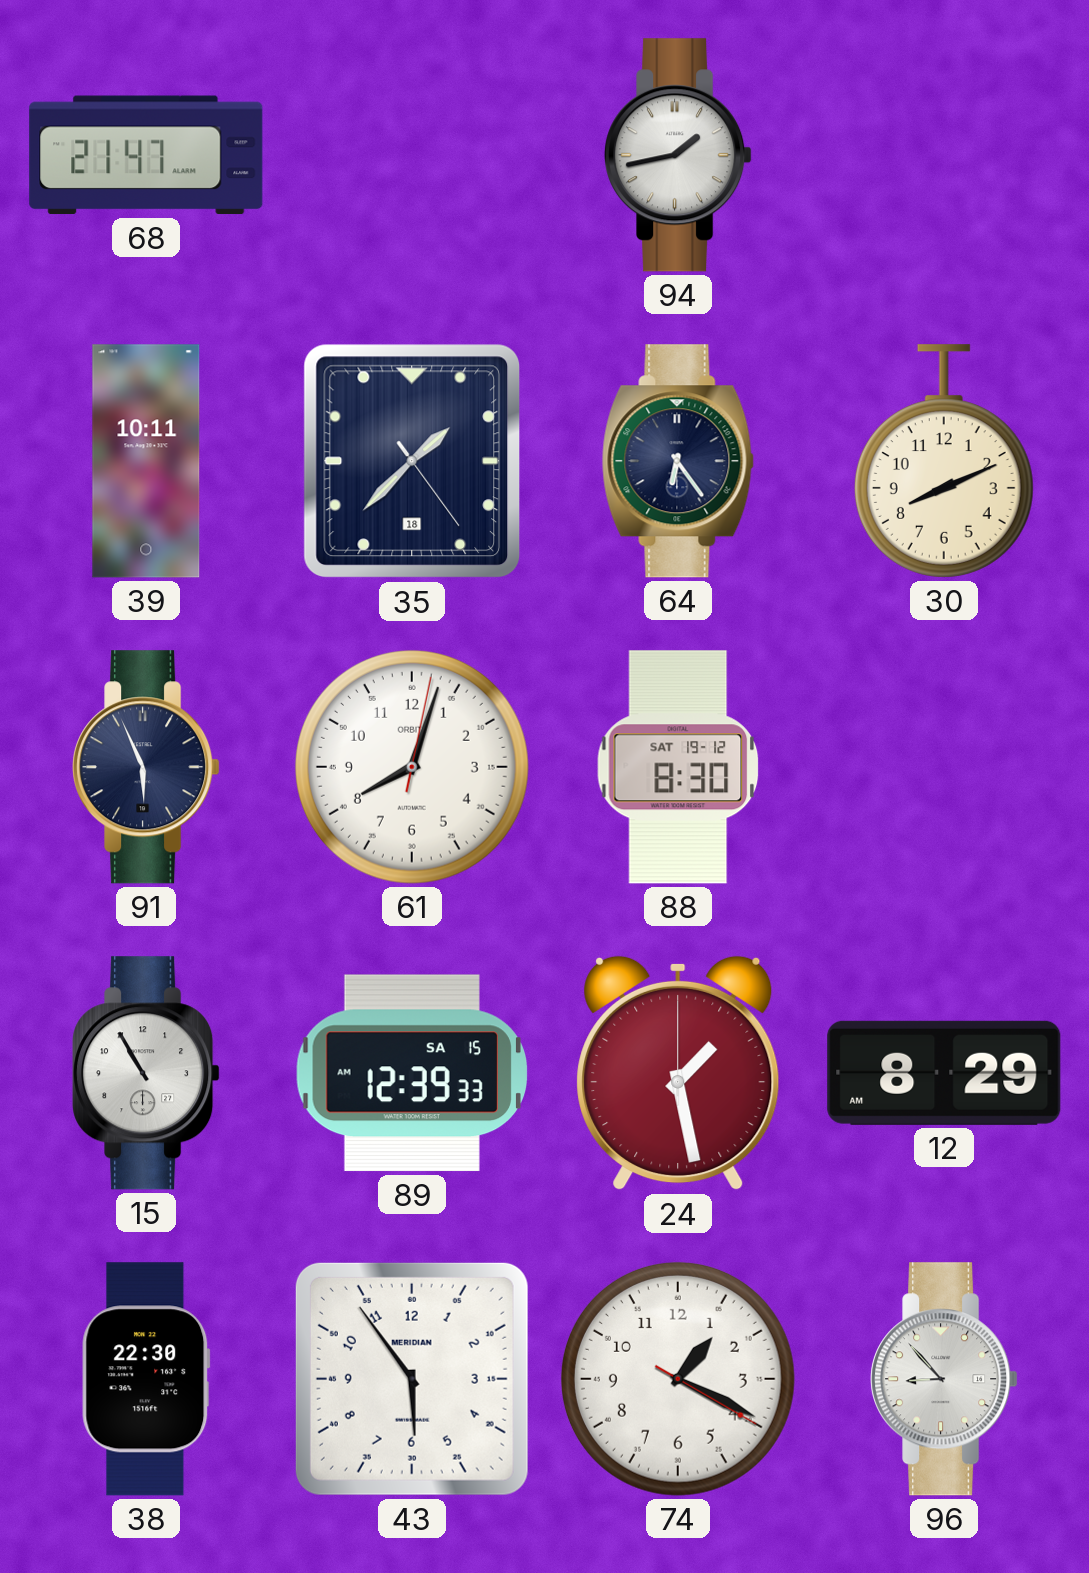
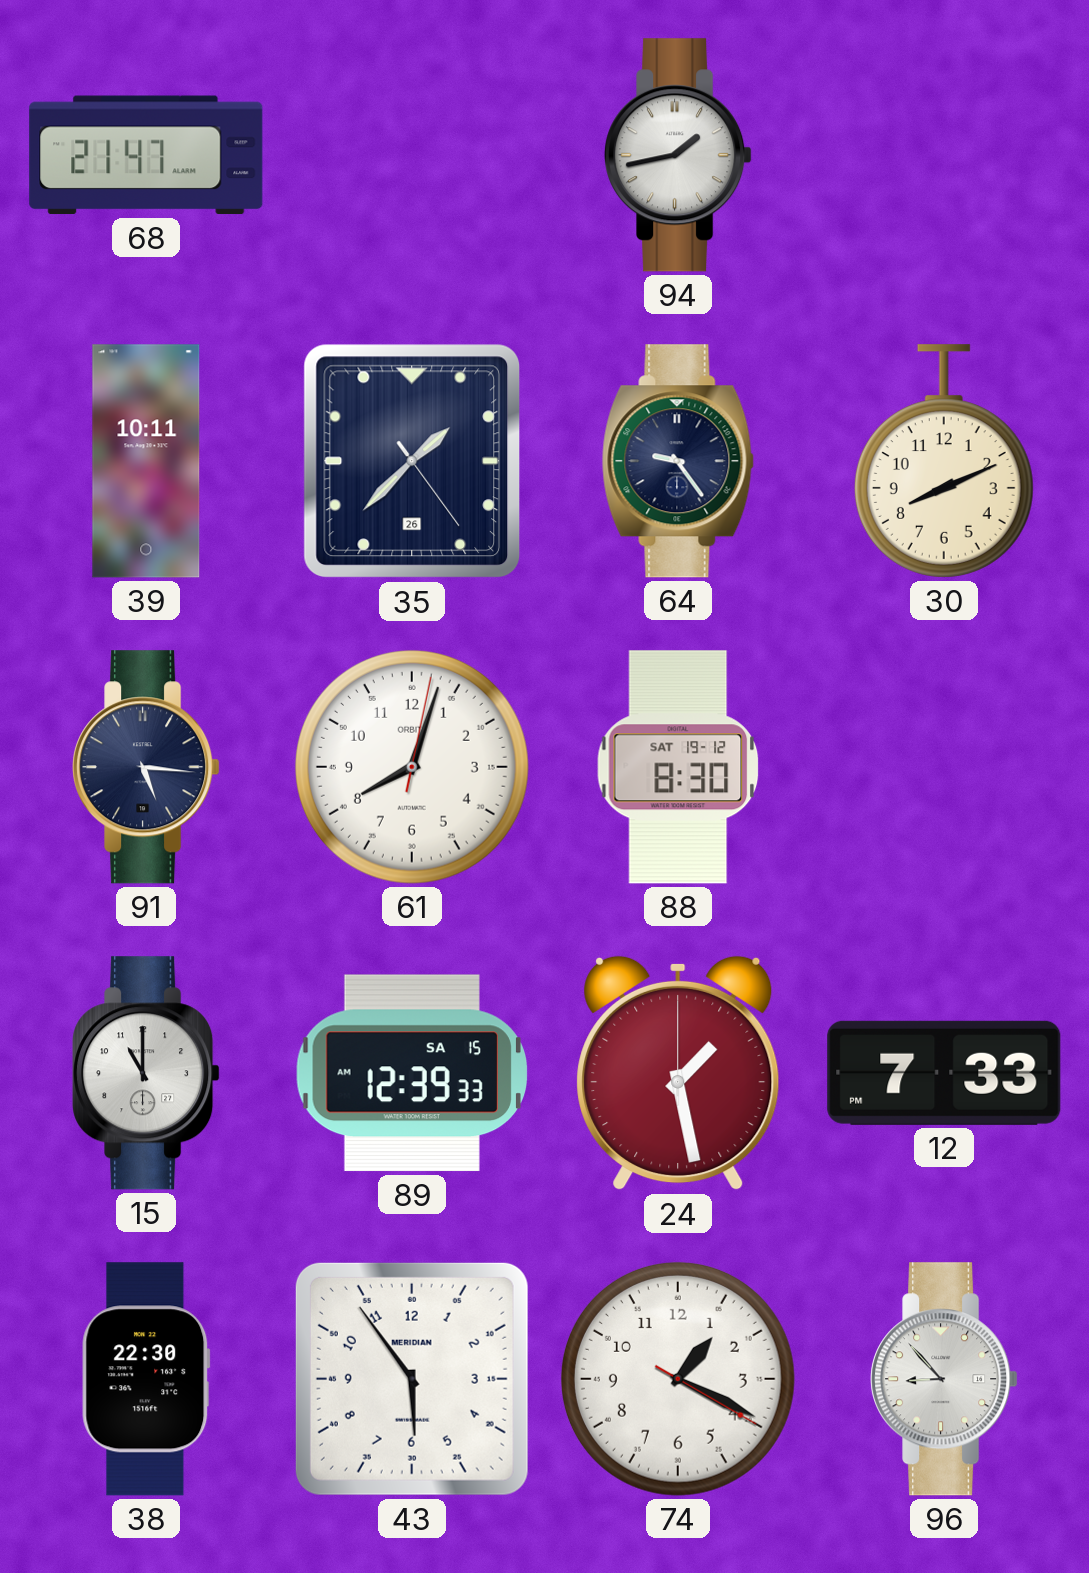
35 date: 18 -> 26
64: 6:24 -> 9:24
91: 5:56 -> 5:16
15: 10:55 -> 11:00
12: 8:29 -> 7:33
